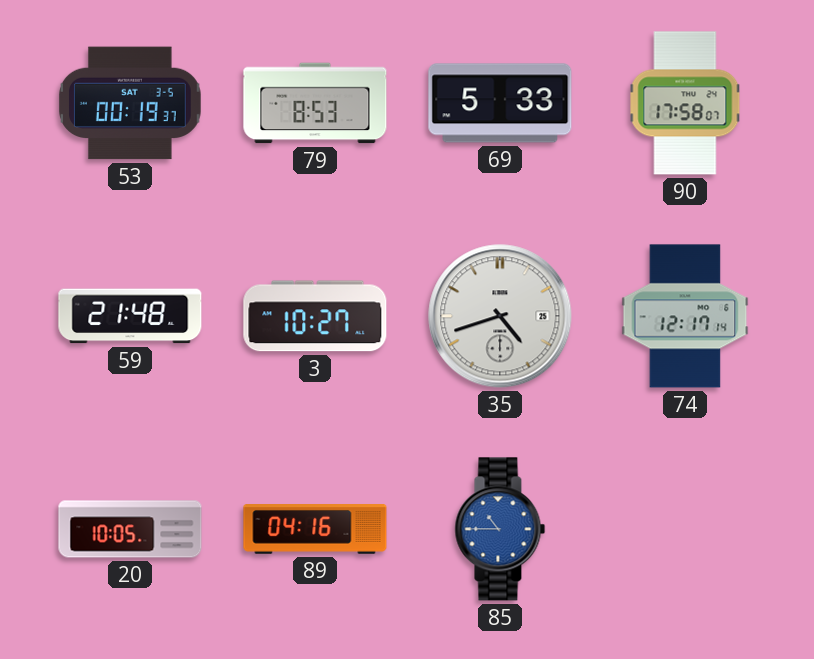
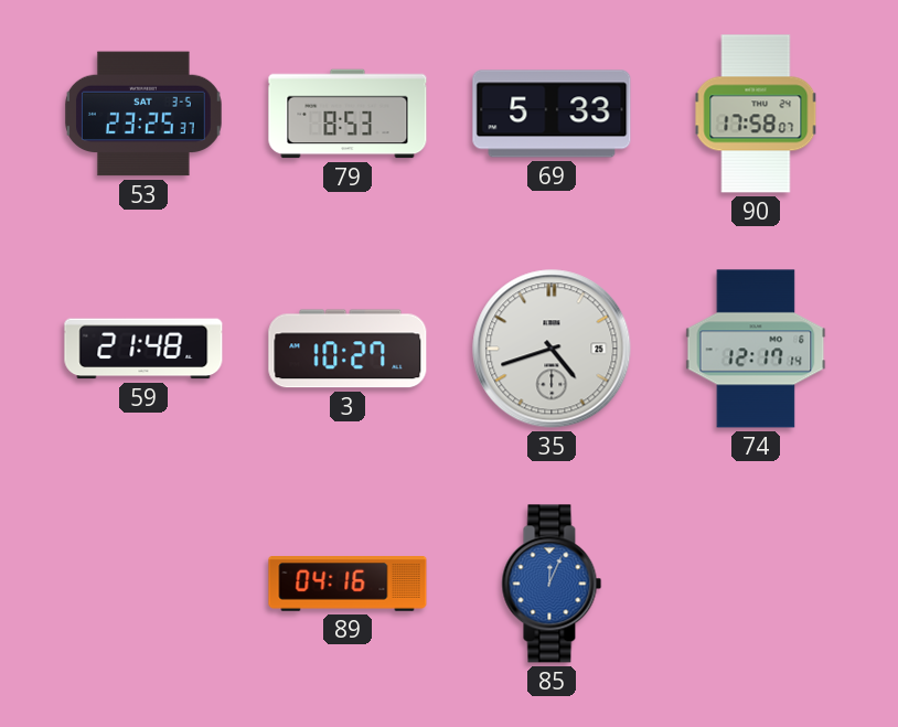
53: 00:19 -> 23:25
20: 10:05 -> none
85: 10:45 -> 12:04
